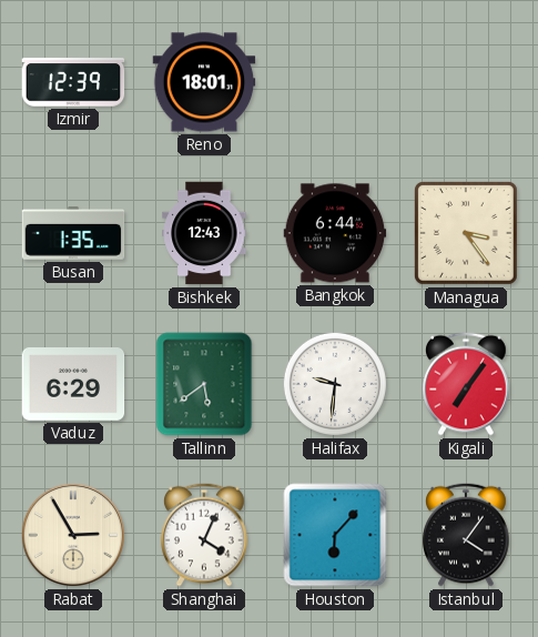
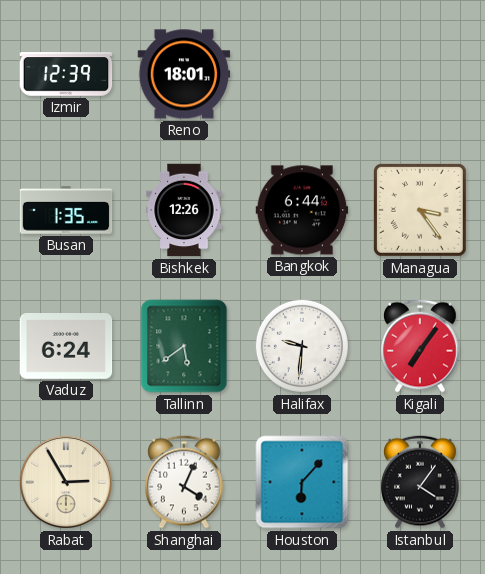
Bishkek: 12:43 -> 12:26
Vaduz: 6:29 -> 6:24
